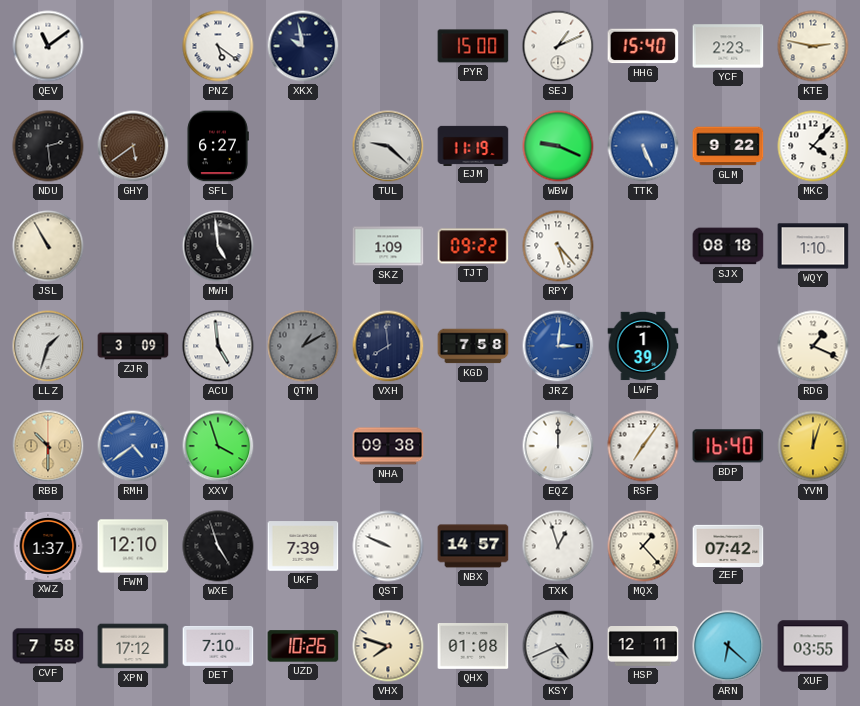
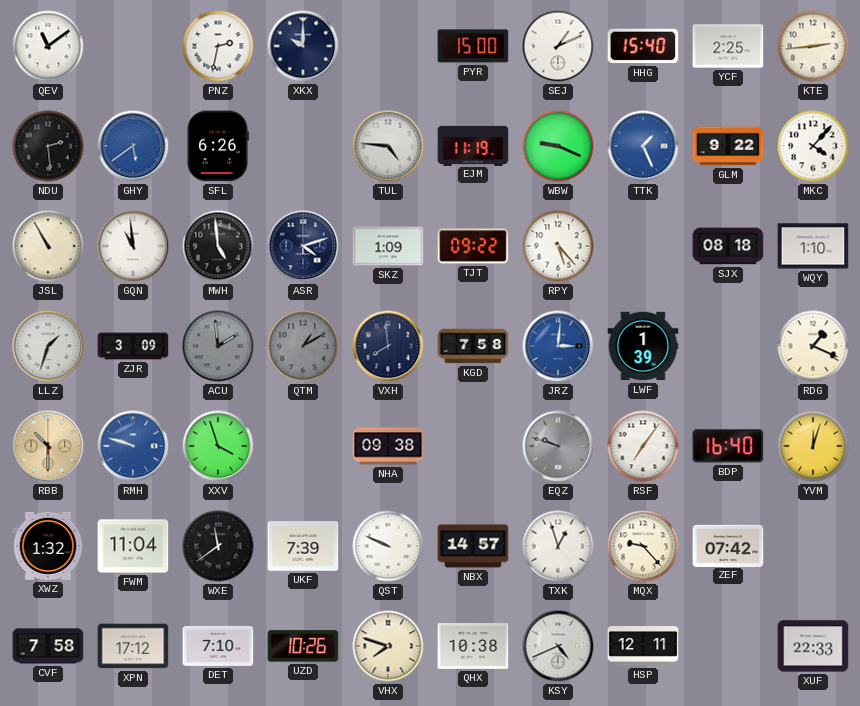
PNZ: 5:21 -> 2:32
XKX: 9:58 -> 10:00
YCF: 2:23 -> 2:25
KTE: 2:47 -> 2:44
GHY dial: brown -> blue
SFL: 6:27 -> 6:26
TUL: 9:22 -> 4:46
TTK: 5:26 -> 1:26
GQN: none -> 10:59
ASR: none -> 4:12
ACU: 4:59 -> 1:59
ACU dial: white -> grey
RMH: 4:39 -> 9:48
EQZ: 12:00 -> 9:48
EQZ dial: white -> grey
XWZ: 1:37 -> 1:32
FWM: 12:10 -> 11:04
WXE: 4:57 -> 11:39
MQX: 1:23 -> 9:23
QHX: 01:08 -> 10:38
ARN: 6:22 -> none
XUF: 03:55 -> 22:33
